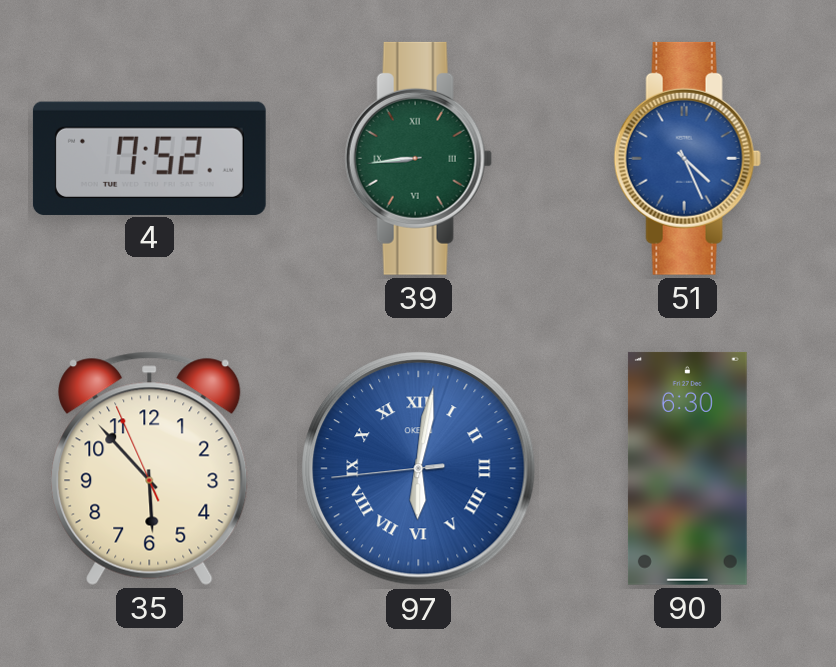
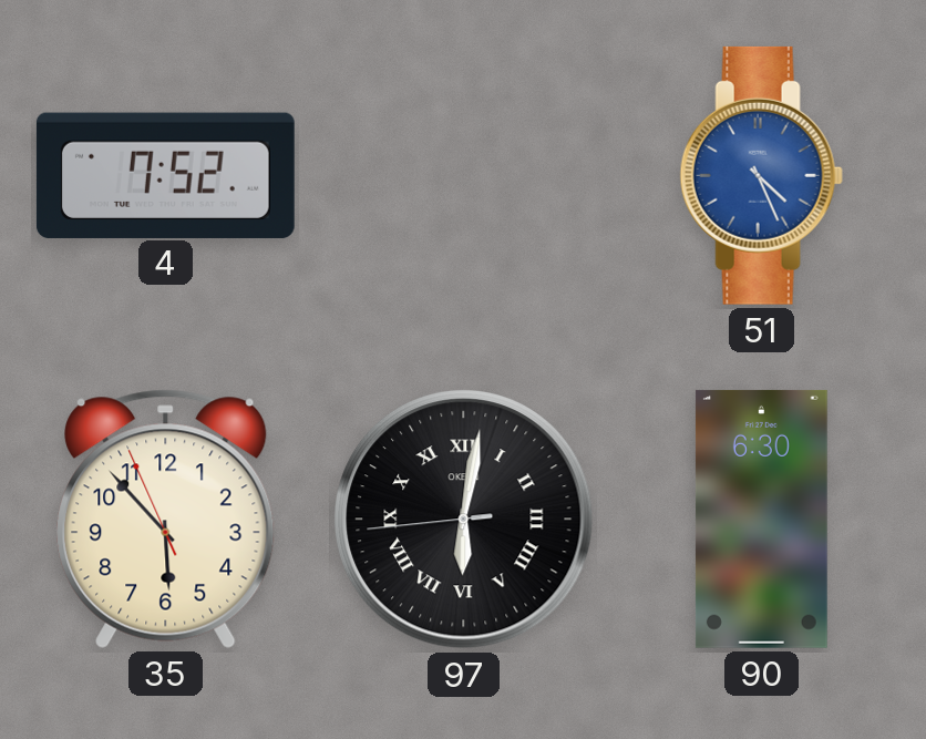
39: 8:44 -> none
97 dial: blue -> black
